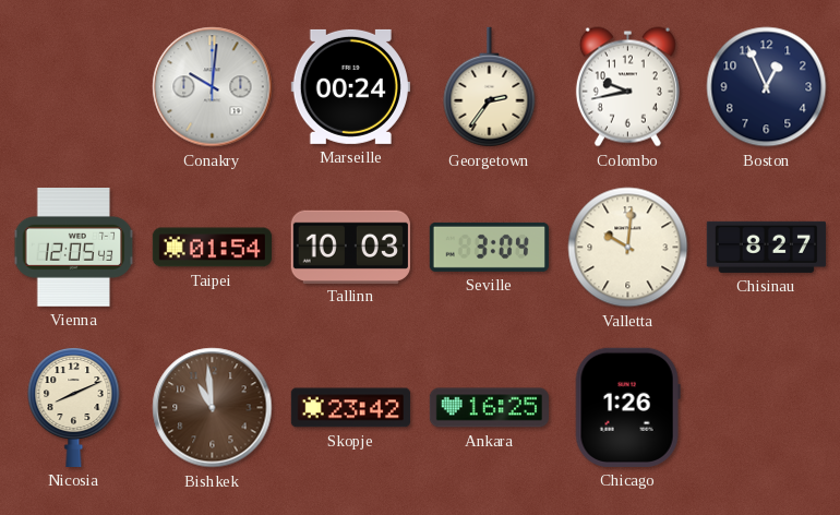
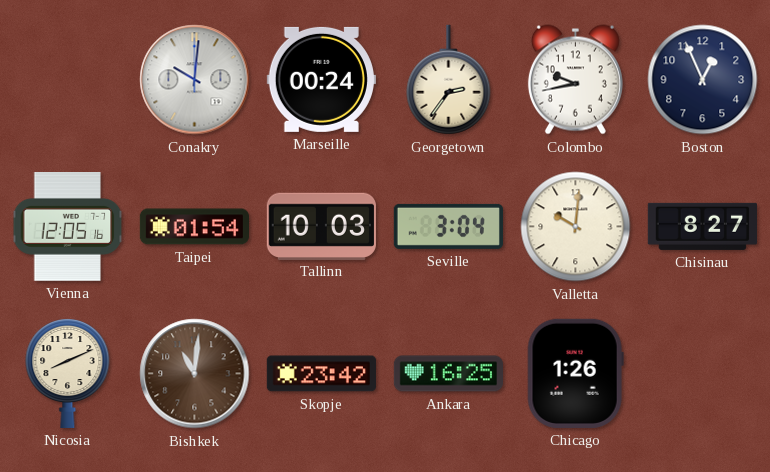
Vienna: 12:05:43 -> 12:05:16
Bishkek: 10:59 -> 11:01
